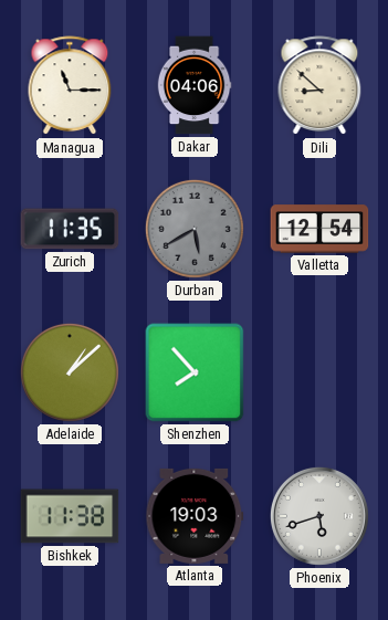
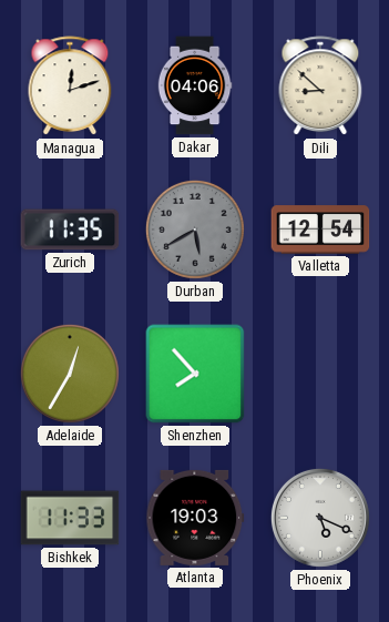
Managua: 11:15 -> 12:12
Adelaide: 1:08 -> 12:35
Bishkek: 11:38 -> 11:33
Phoenix: 5:42 -> 5:19
